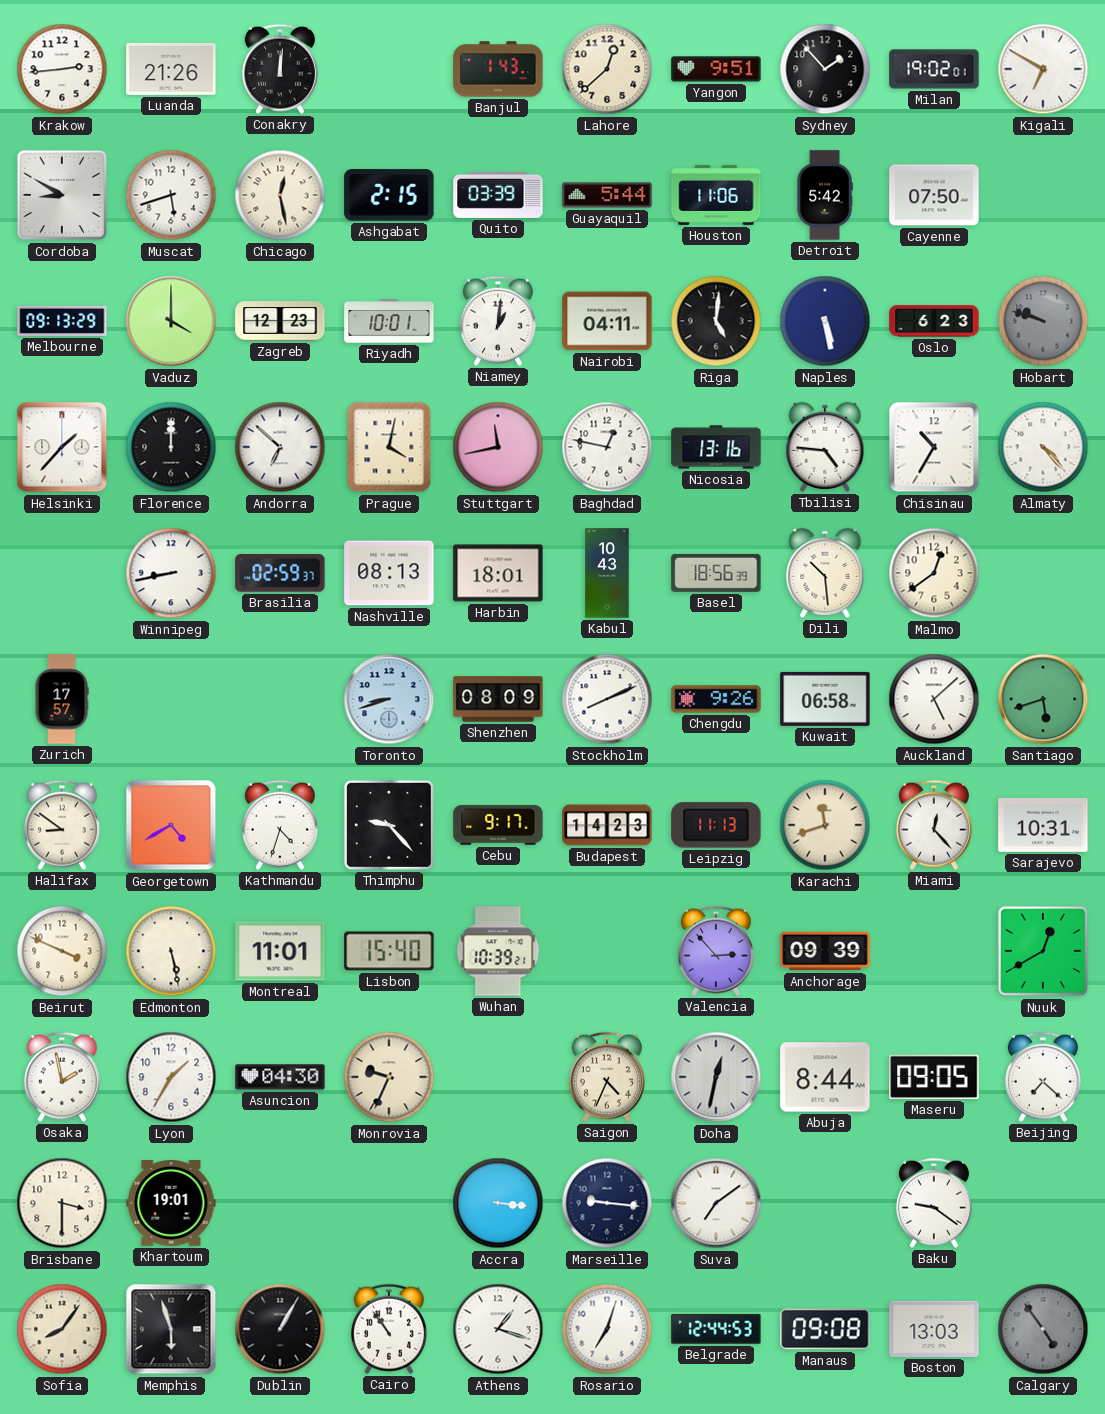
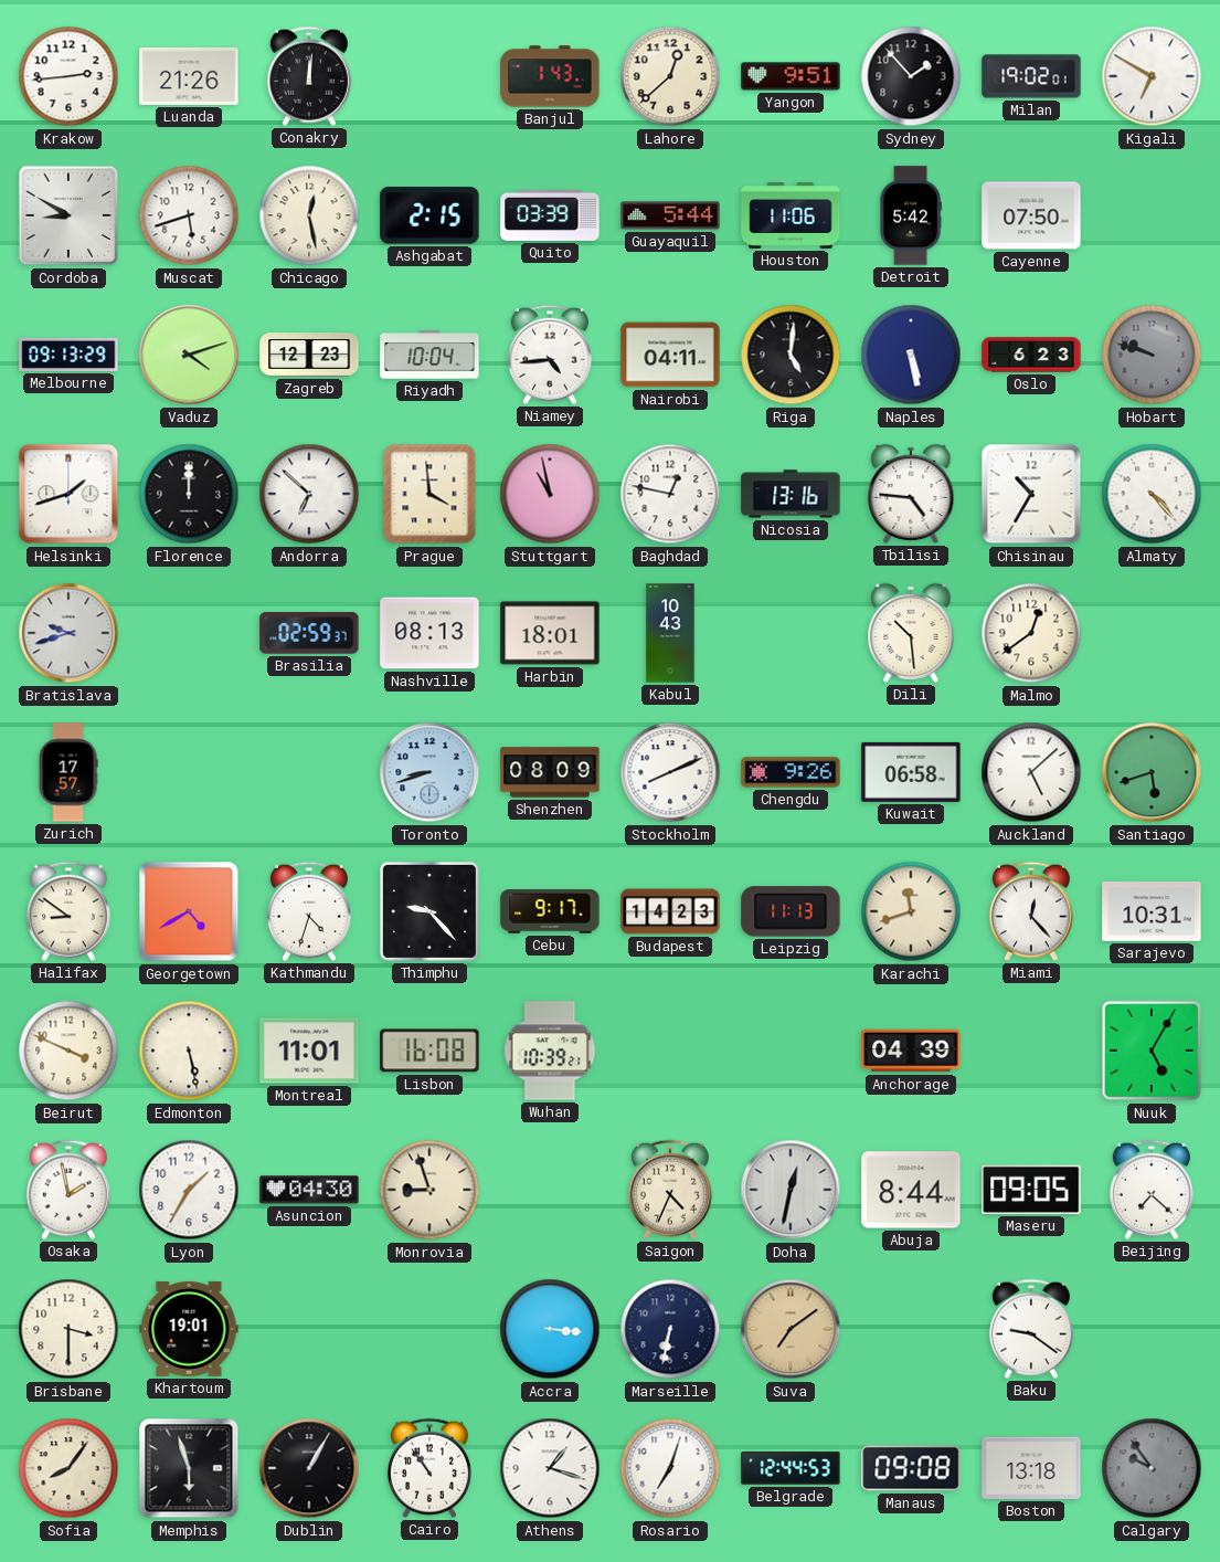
Vaduz: 4:00 -> 4:12
Riyadh: 10:01 -> 10:04
Niamey: 1:01 -> 4:44
Helsinki: 1:37 -> 1:42
Prague: 4:02 -> 3:59
Stuttgart: 11:43 -> 10:58
Bratislava: none -> 9:42
Winnipeg: 8:43 -> none
Basel: 18:56 -> none
Lisbon: 15:40 -> 16:08
Valencia: 2:53 -> none
Anchorage: 09:39 -> 04:39
Nuuk: 12:40 -> 5:05
Monrovia: 9:34 -> 8:57
Marseille: 9:16 -> 6:32
Suva dial: white -> champagne
Boston: 13:03 -> 13:18
Calgary: 4:54 -> 9:54
